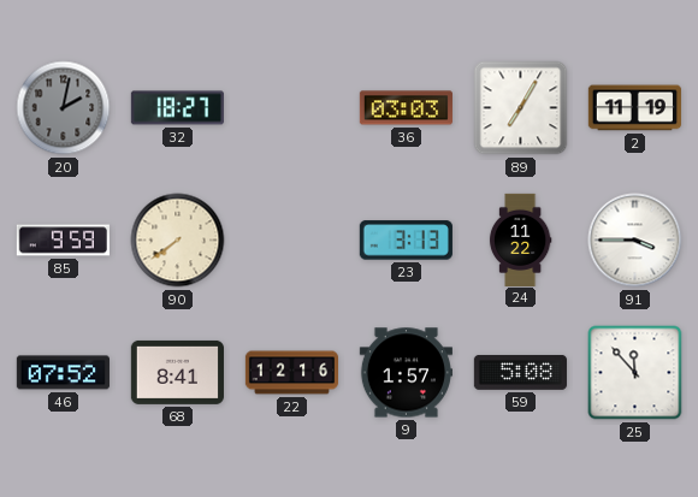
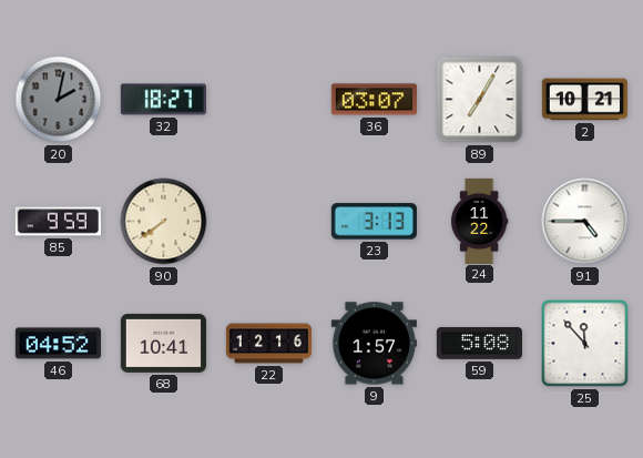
36: 03:03 -> 03:07
2: 11:19 -> 10:21
91: 3:45 -> 4:45
46: 07:52 -> 04:52
68: 8:41 -> 10:41
